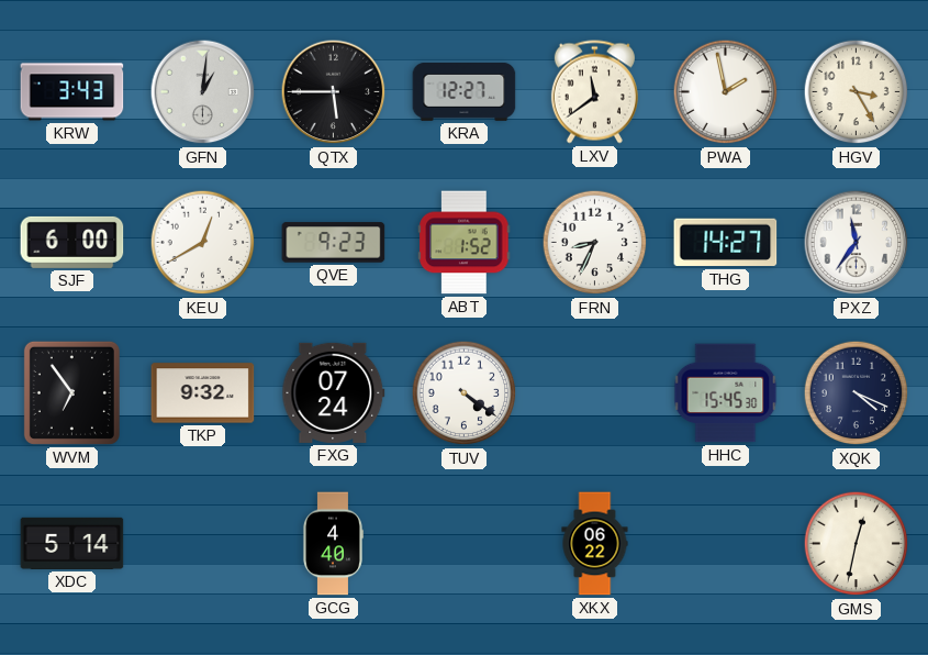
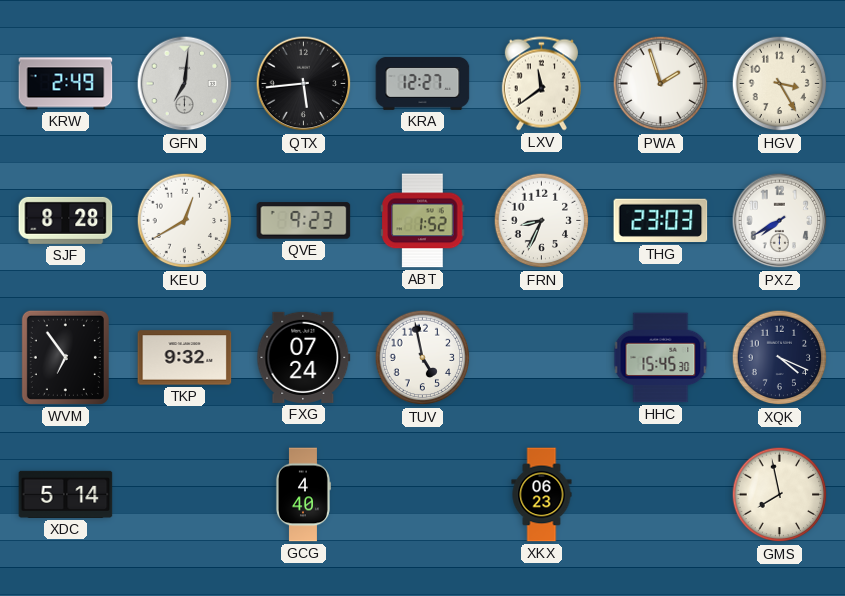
KRW: 3:43 -> 2:49
GFN: 1:01 -> 7:01
QTX: 5:45 -> 5:44
PWA: 1:58 -> 1:57
SJF: 6:00 -> 8:28
THG: 14:27 -> 23:03
PXZ: 11:36 -> 7:40
TUV: 4:21 -> 4:58
XKX: 06:22 -> 06:23
GMS: 12:32 -> 7:58
